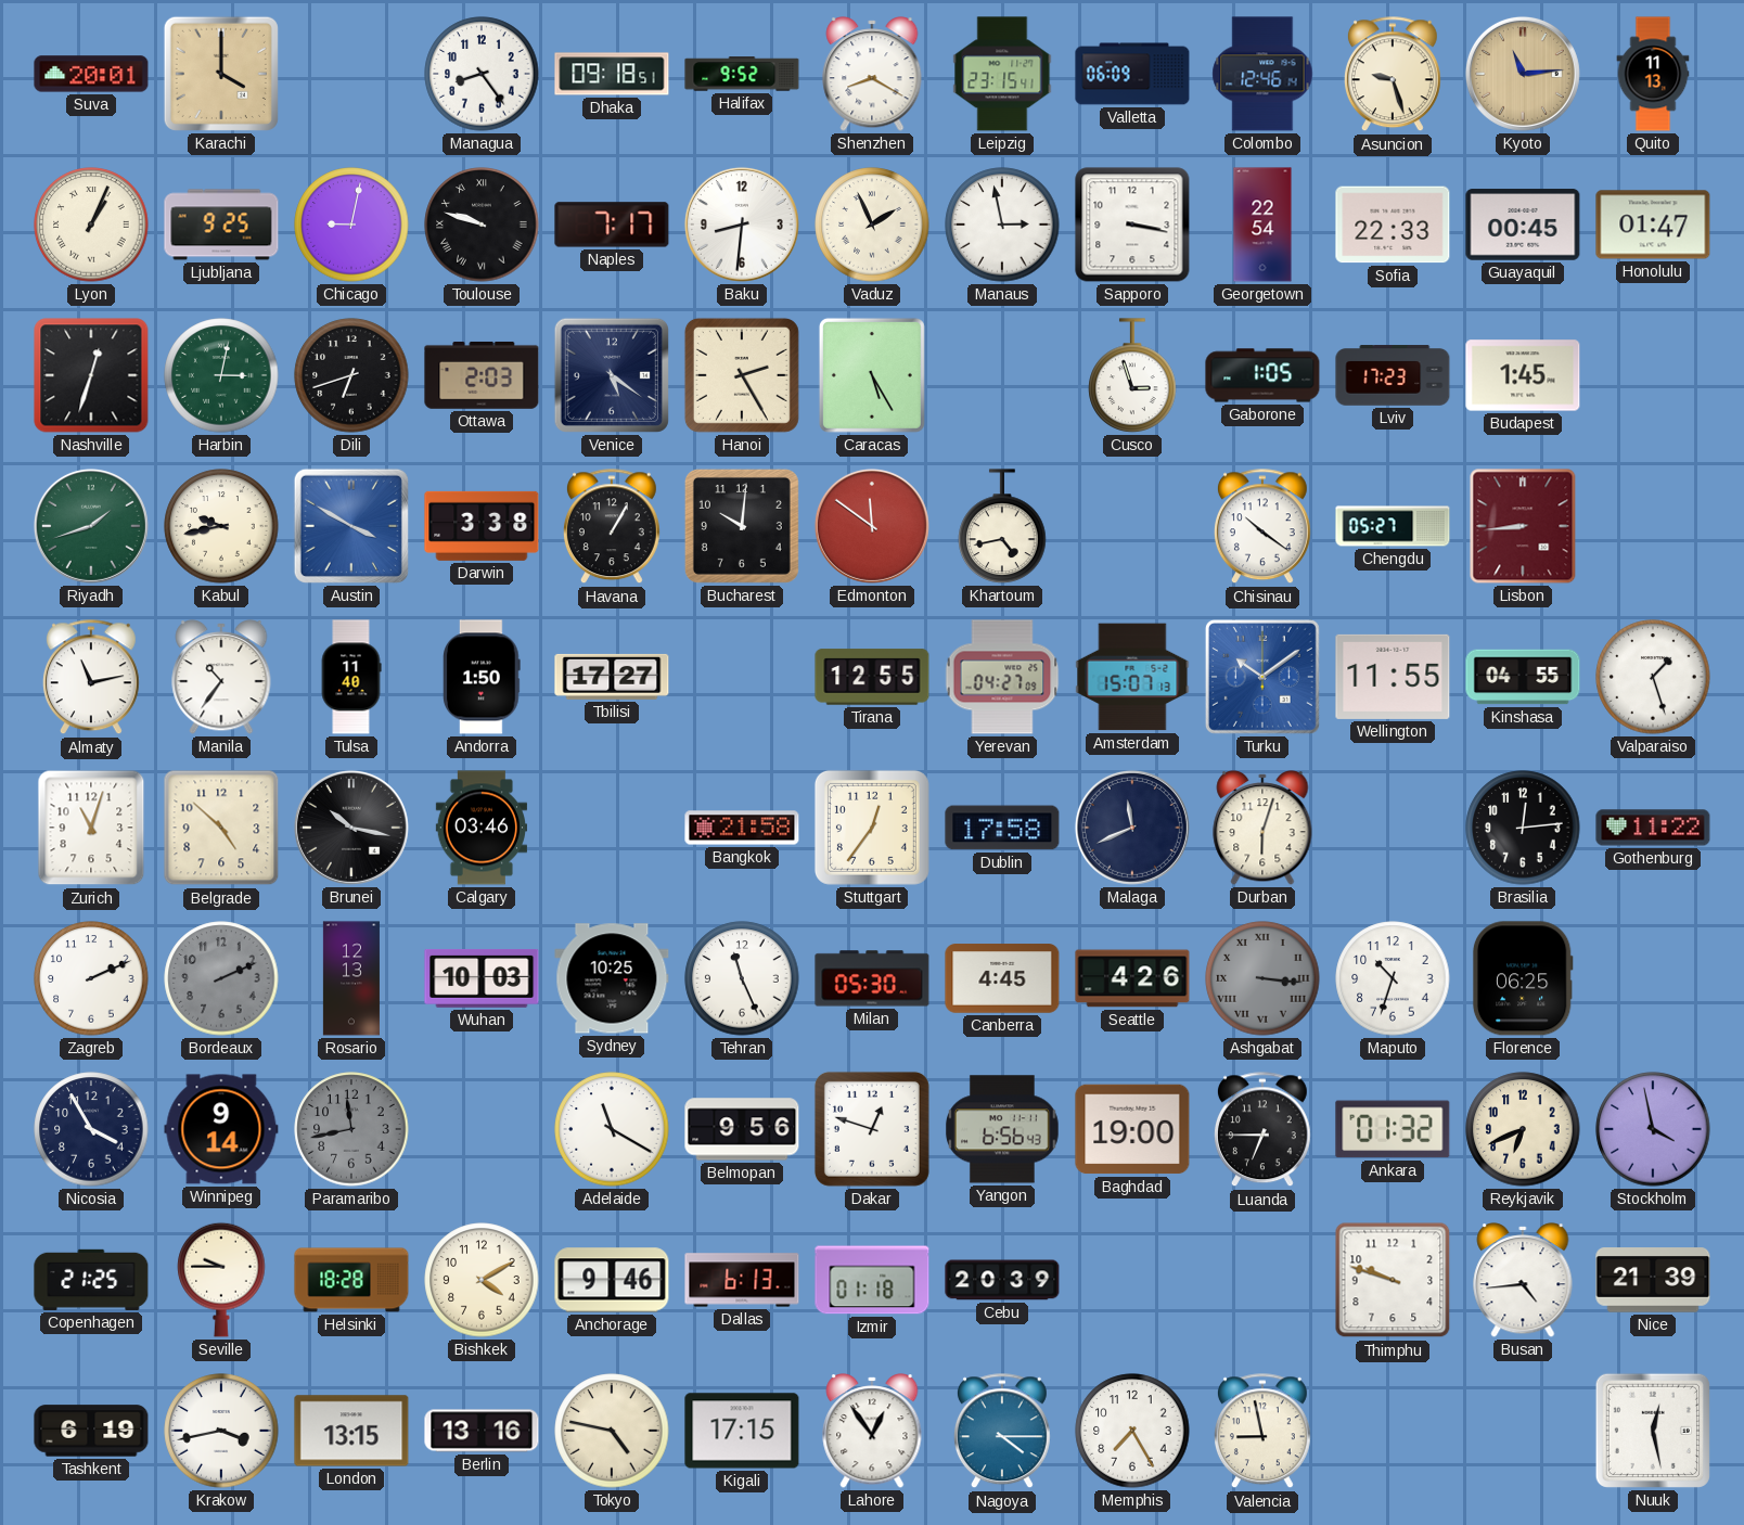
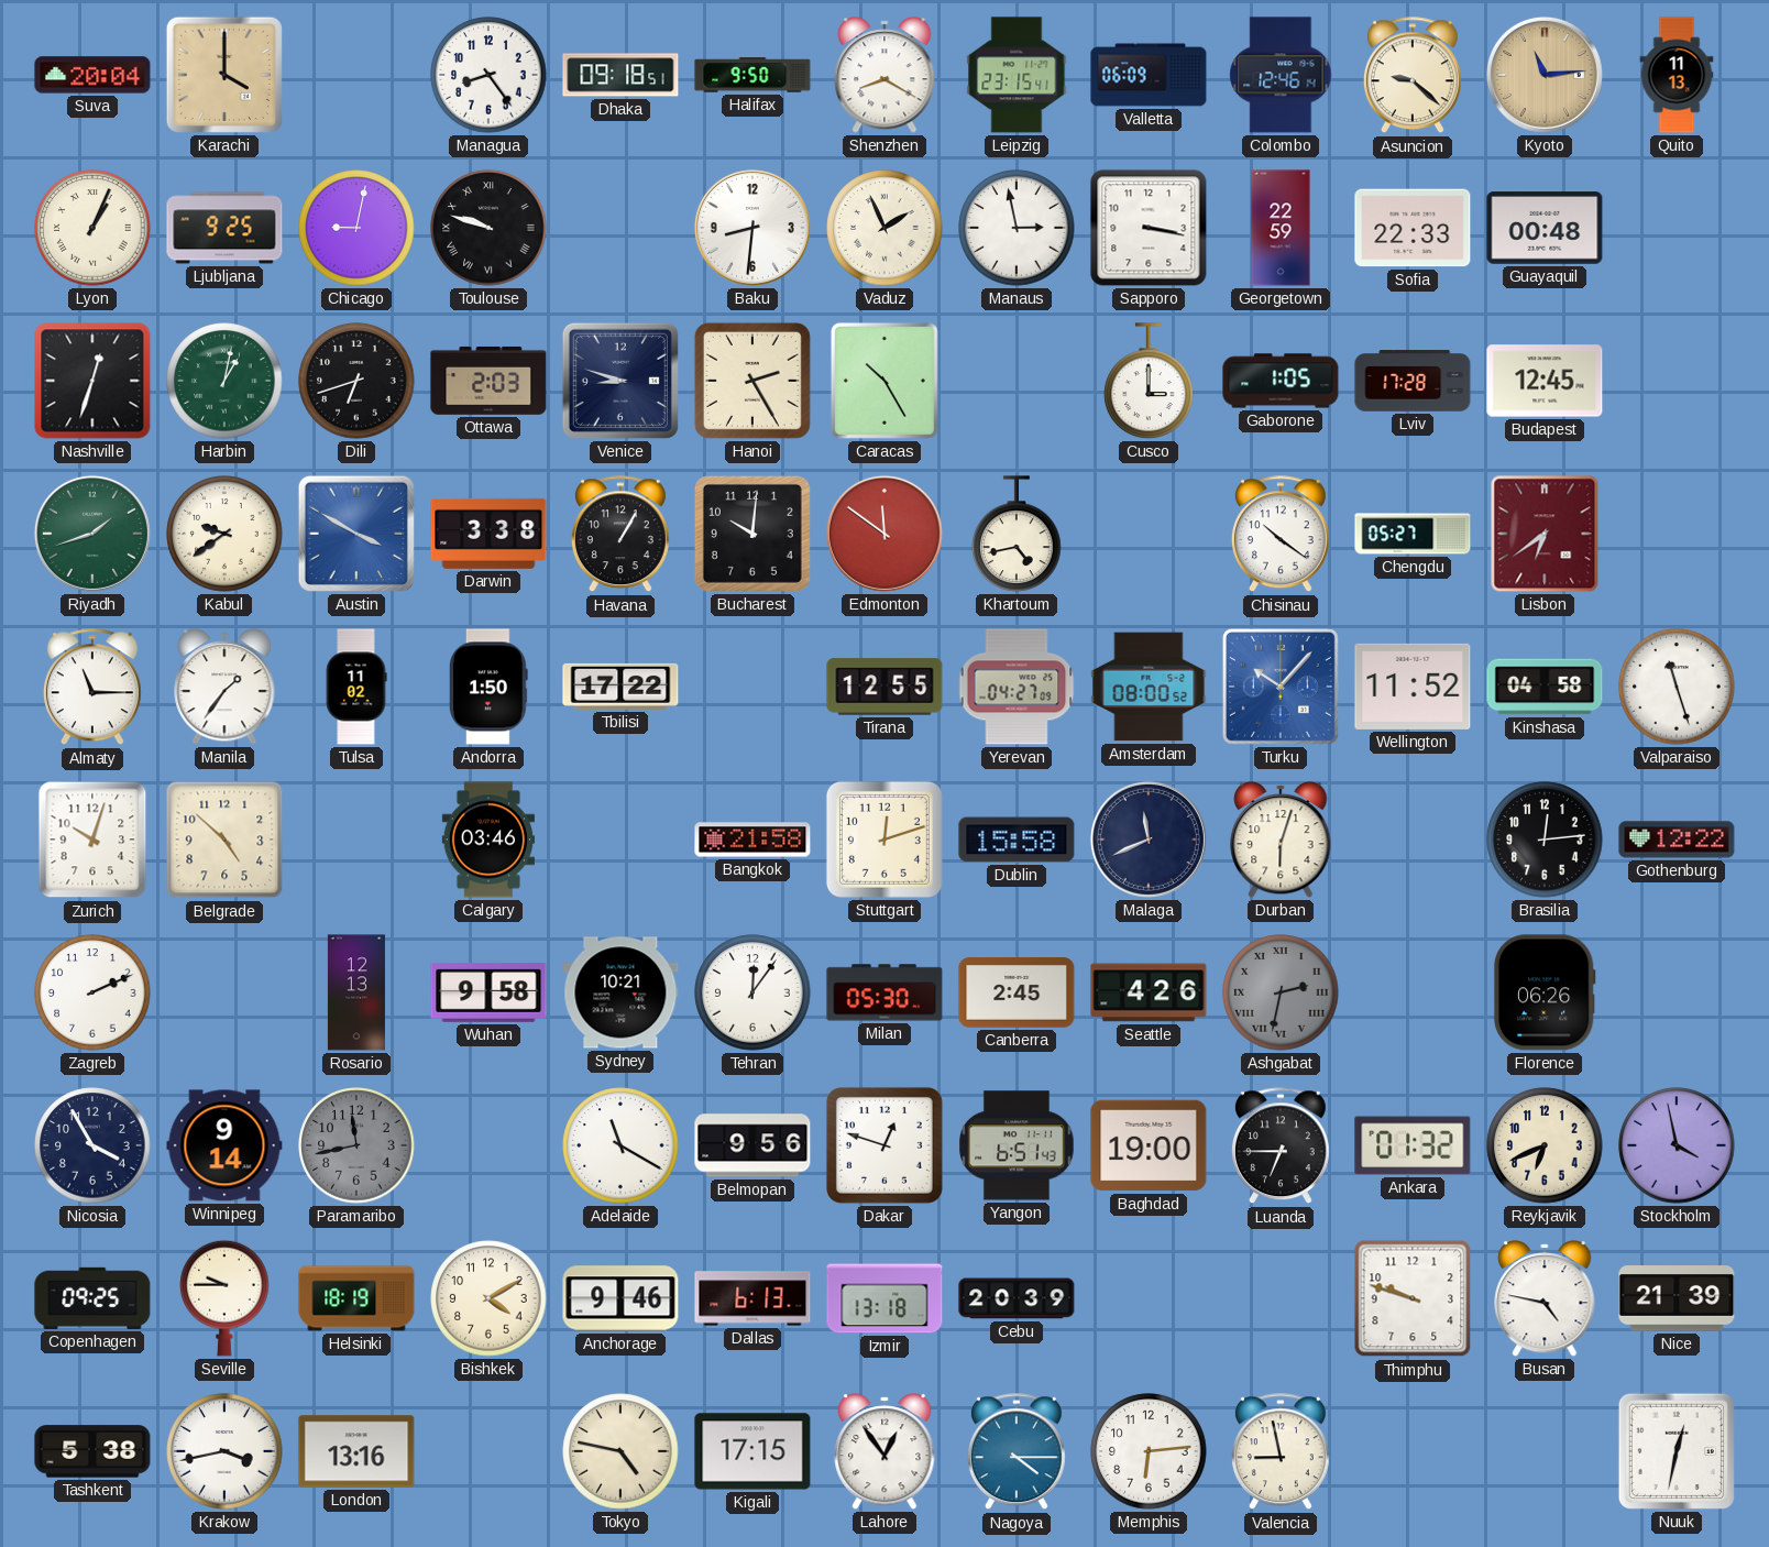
Suva: 20:01 -> 20:04
Halifax: 9:52 -> 9:50
Asuncion: 9:27 -> 9:22
Naples: 7:17 -> none
Georgetown: 22:54 -> 22:59
Guayaquil: 00:45 -> 00:48
Honolulu: 01:47 -> none
Harbin: 3:02 -> 1:02
Venice: 5:21 -> 8:48
Caracas: 5:25 -> 10:25
Cusco: 2:57 -> 3:00
Lviv: 17:23 -> 17:28
Budapest: 1:45 -> 12:45
Kabul: 9:43 -> 9:39
Lisbon: 8:44 -> 6:39
Almaty: 11:13 -> 11:15
Manila: 10:36 -> 1:36
Tulsa: 11:40 -> 11:02
Tbilisi: 17:27 -> 17:22
Amsterdam: 15:07 -> 08:00
Turku: 10:09 -> 10:07
Wellington: 11:55 -> 11:52
Kinshasa: 04:55 -> 04:58
Valparaiso: 1:27 -> 11:27
Zurich: 11:03 -> 10:03
Brunei: 10:17 -> none
Stuttgart: 12:36 -> 12:12
Dublin: 17:58 -> 15:58
Gothenburg: 11:22 -> 12:22
Bordeaux: 2:11 -> none
Wuhan: 10:03 -> 9:58
Sydney: 10:25 -> 10:21
Tehran: 11:26 -> 12:06
Canberra: 4:45 -> 2:45
Ashgabat: 3:16 -> 2:32
Maputo: 10:33 -> none
Florence: 06:25 -> 06:26
Yangon: 6:56 -> 6:51
Copenhagen: 21:25 -> 09:25
Helsinki: 18:28 -> 18:19
Izmir: 01:18 -> 13:18
Busan: 4:44 -> 4:47
Tashkent: 6:19 -> 5:38
London: 13:15 -> 13:16
Berlin: 13:16 -> none
Memphis: 7:25 -> 6:14
Nuuk: 12:28 -> 12:32
